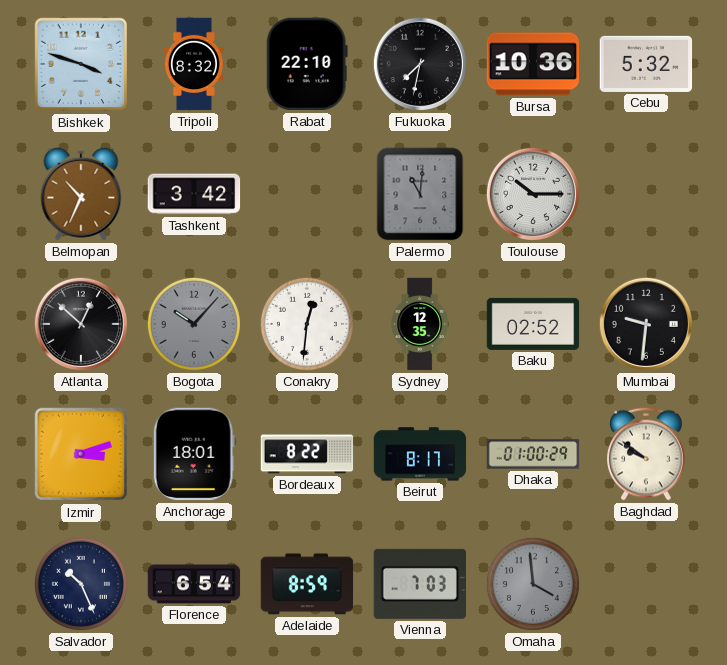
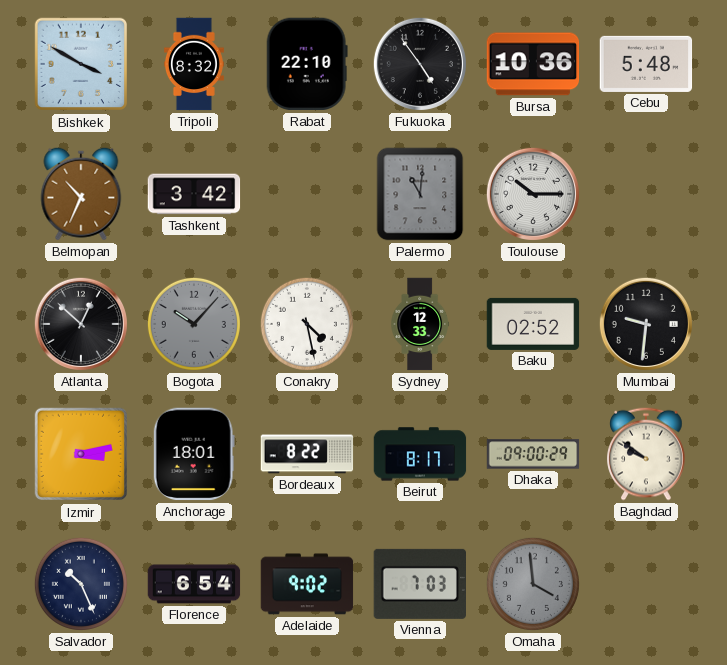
Bishkek: 3:48 -> 3:50
Fukuoka: 7:32 -> 4:54
Cebu: 5:32 -> 5:48
Conakry: 12:31 -> 4:28
Sydney: 12:35 -> 12:33
Izmir: 3:12 -> 3:13
Dhaka: 01:00 -> 09:00
Adelaide: 8:59 -> 9:02
